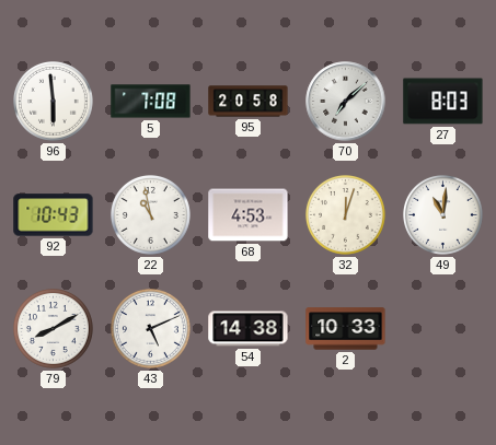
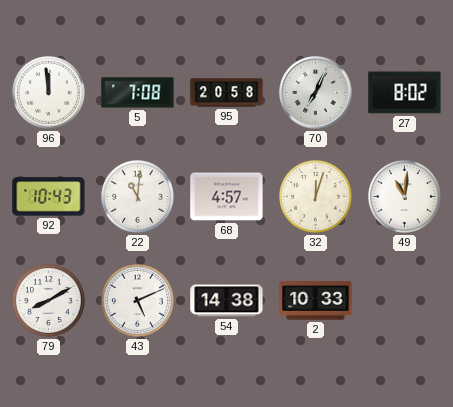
96: 5:59 -> 11:59
70: 7:08 -> 7:04
27: 8:03 -> 8:02
22: 10:58 -> 11:01
68: 4:53 -> 4:57
